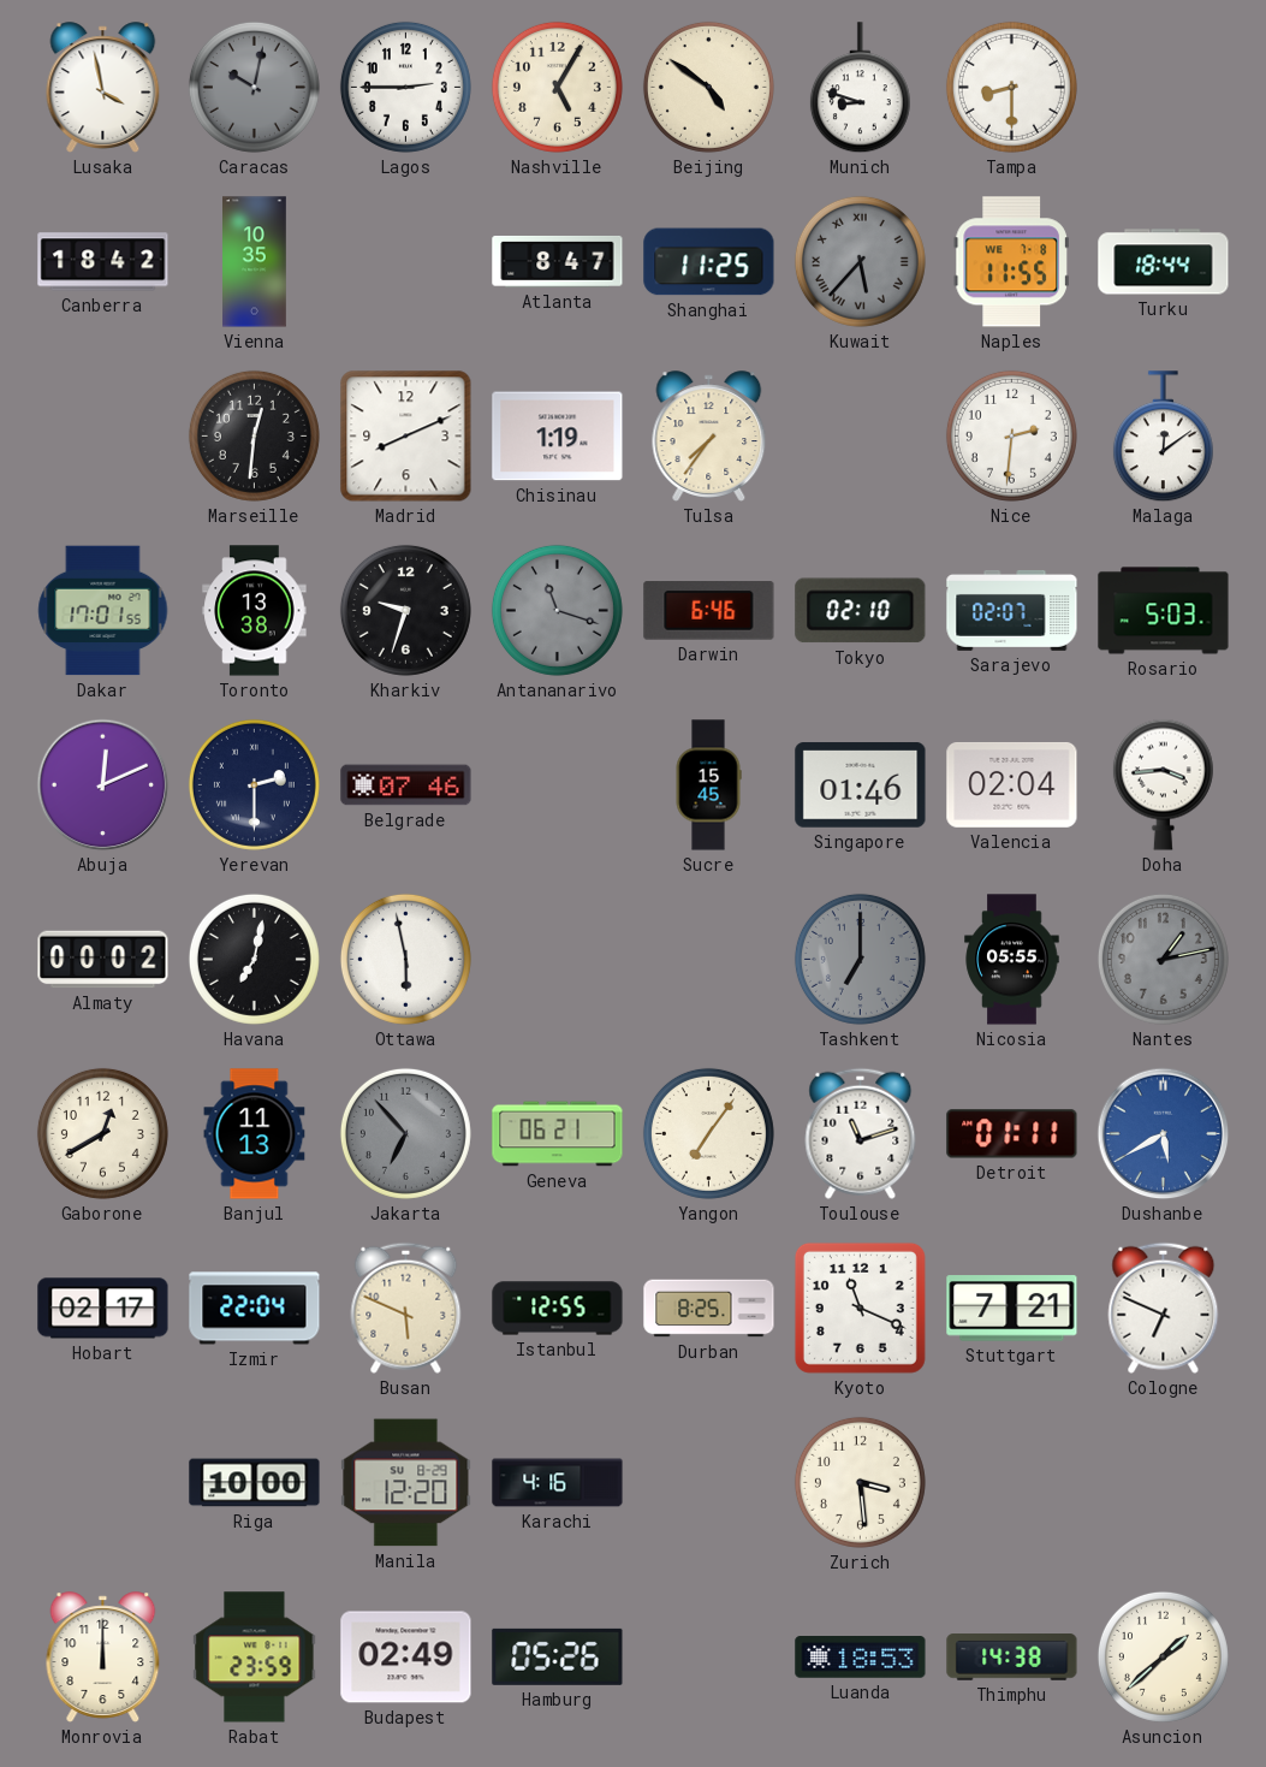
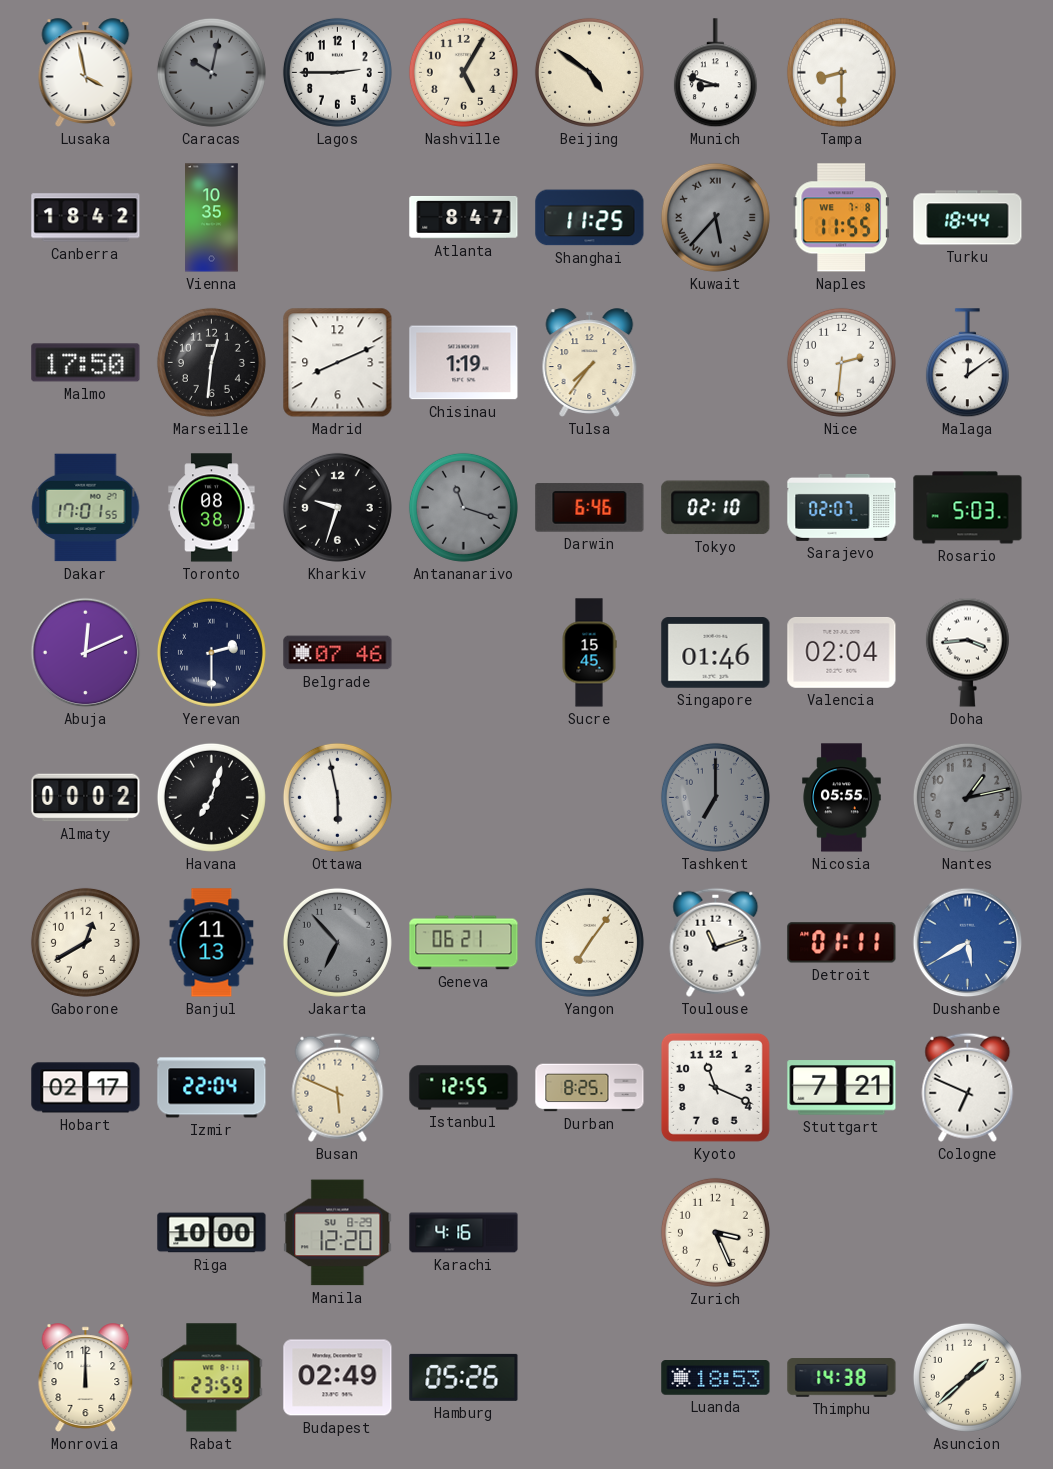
Malmo: none -> 17:50
Toronto: 13:38 -> 08:38
Havana: 7:02 -> 7:03
Zurich: 3:29 -> 3:26
